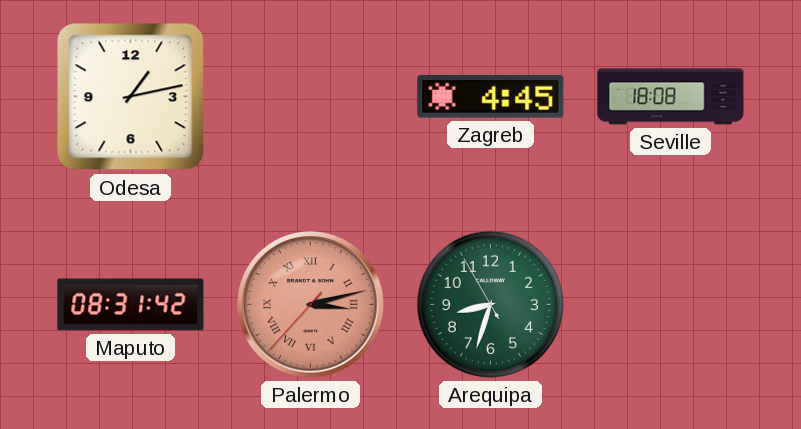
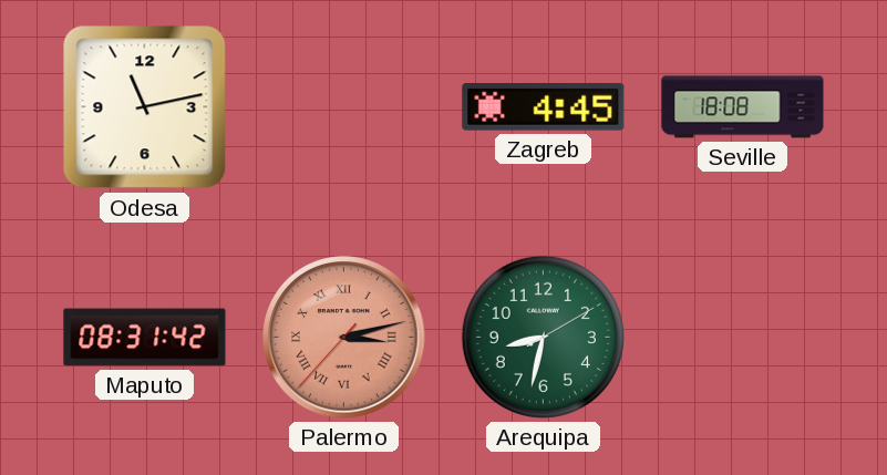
Odesa: 1:13 -> 11:13
Arequipa: 8:32:55 -> 8:32:10
